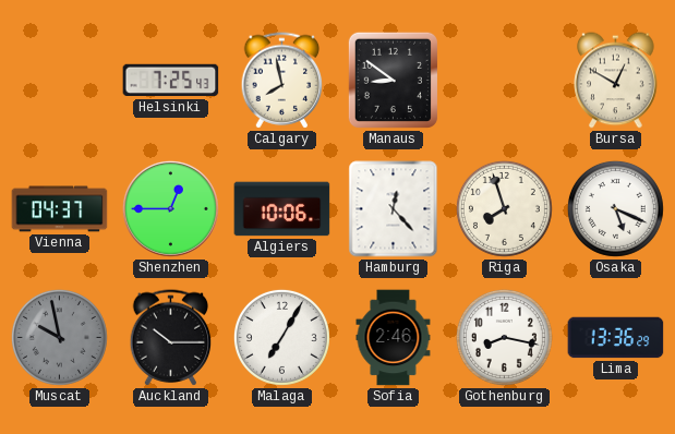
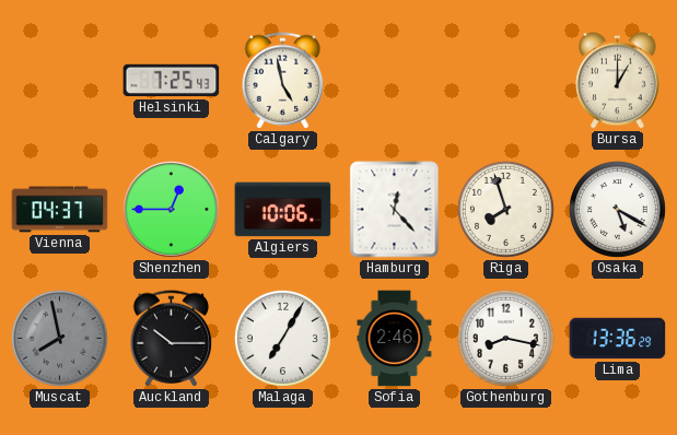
Calgary: 7:58 -> 4:58
Manaus: 8:51 -> none
Bursa: 12:50 -> 1:00
Osaka: 5:19 -> 5:20
Muscat: 9:58 -> 7:58
